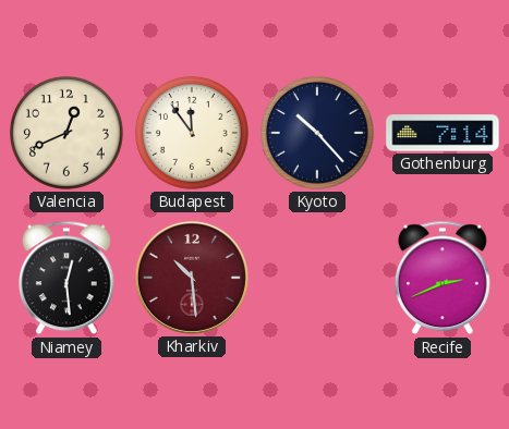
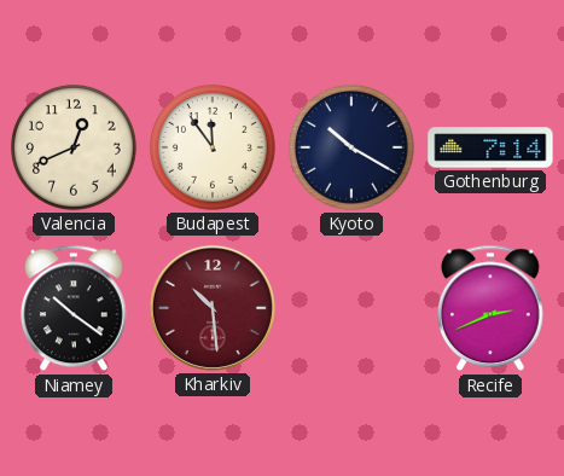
Kyoto: 10:23 -> 10:20
Niamey: 12:29 -> 10:21
